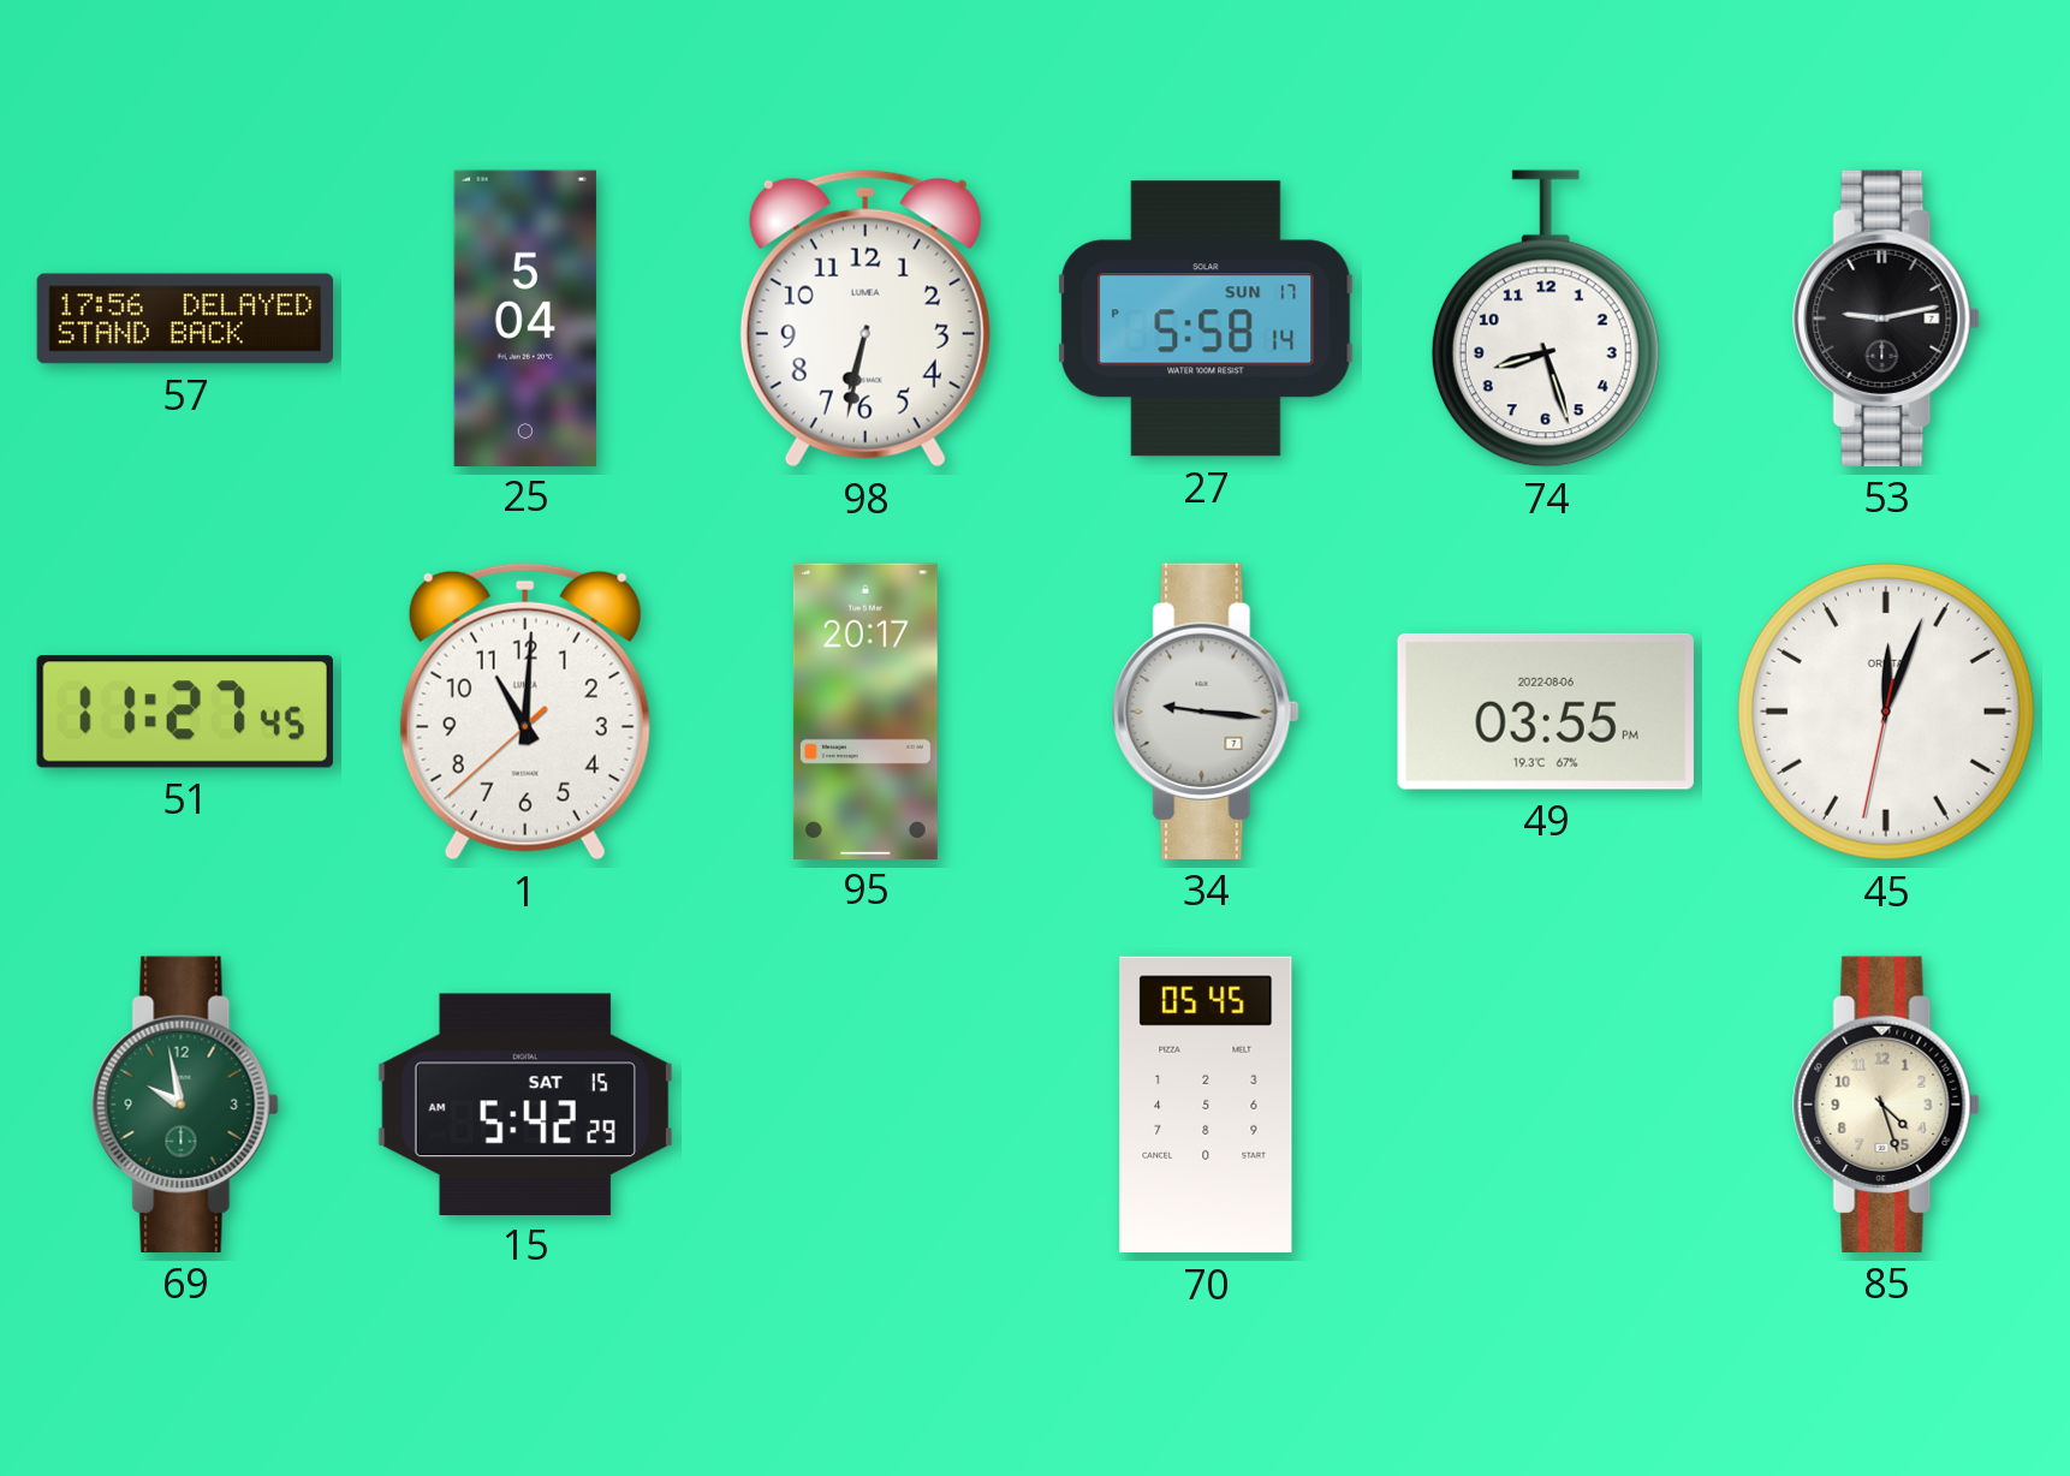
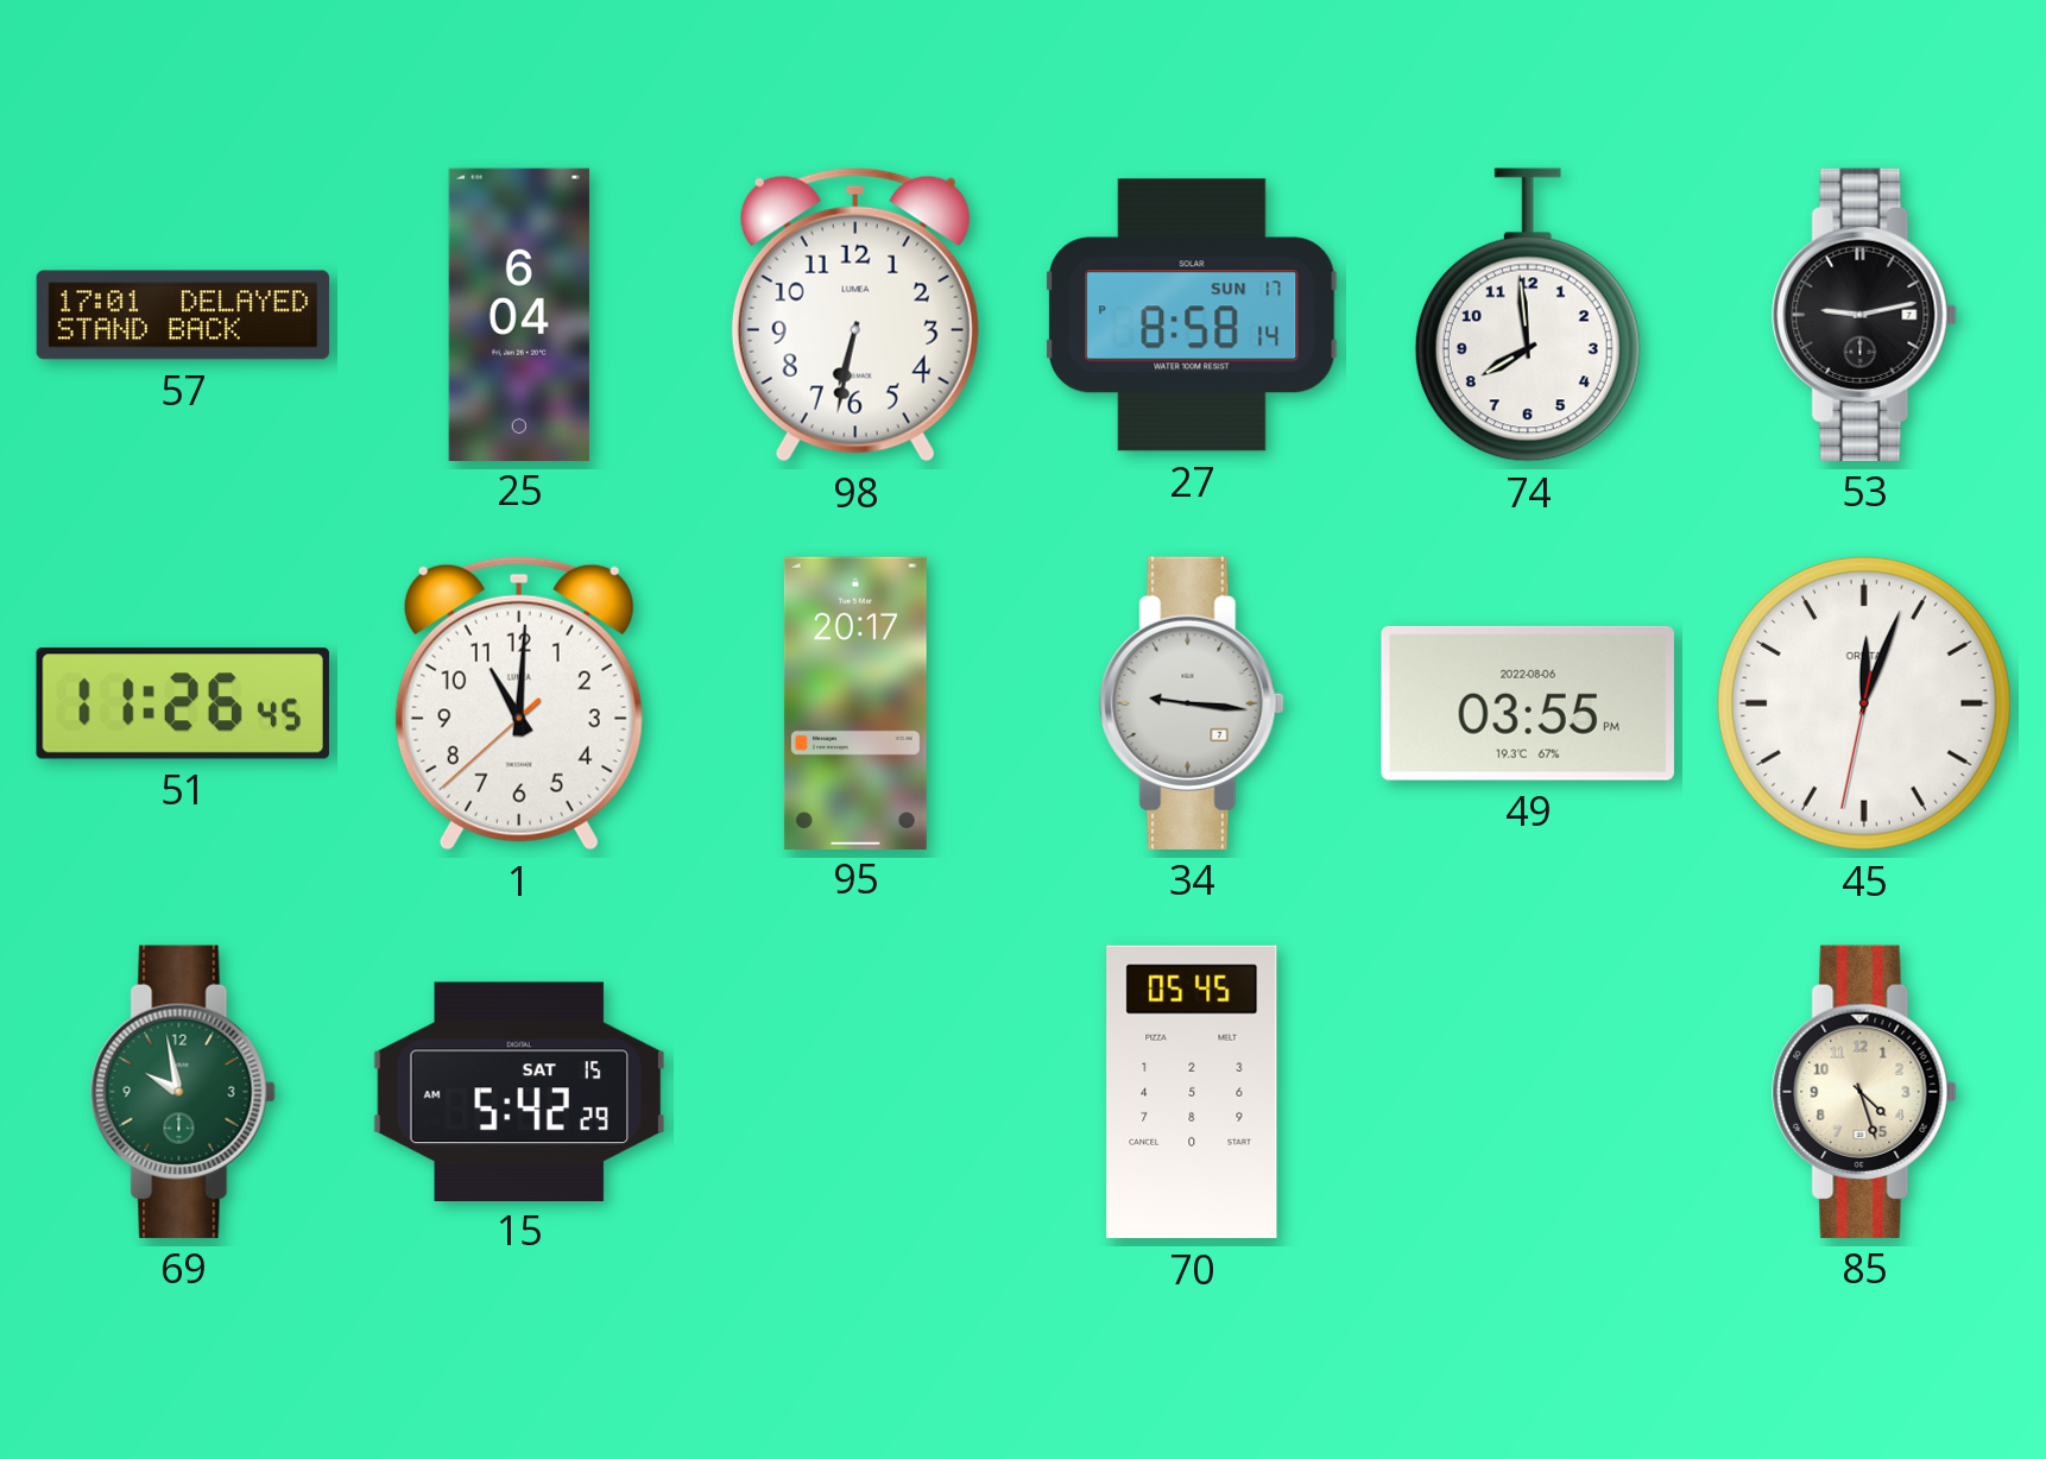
57: 17:56 -> 17:01
25: 5:04 -> 6:04
27: 5:58 -> 8:58
74: 8:27 -> 7:59
51: 11:27 -> 11:26
